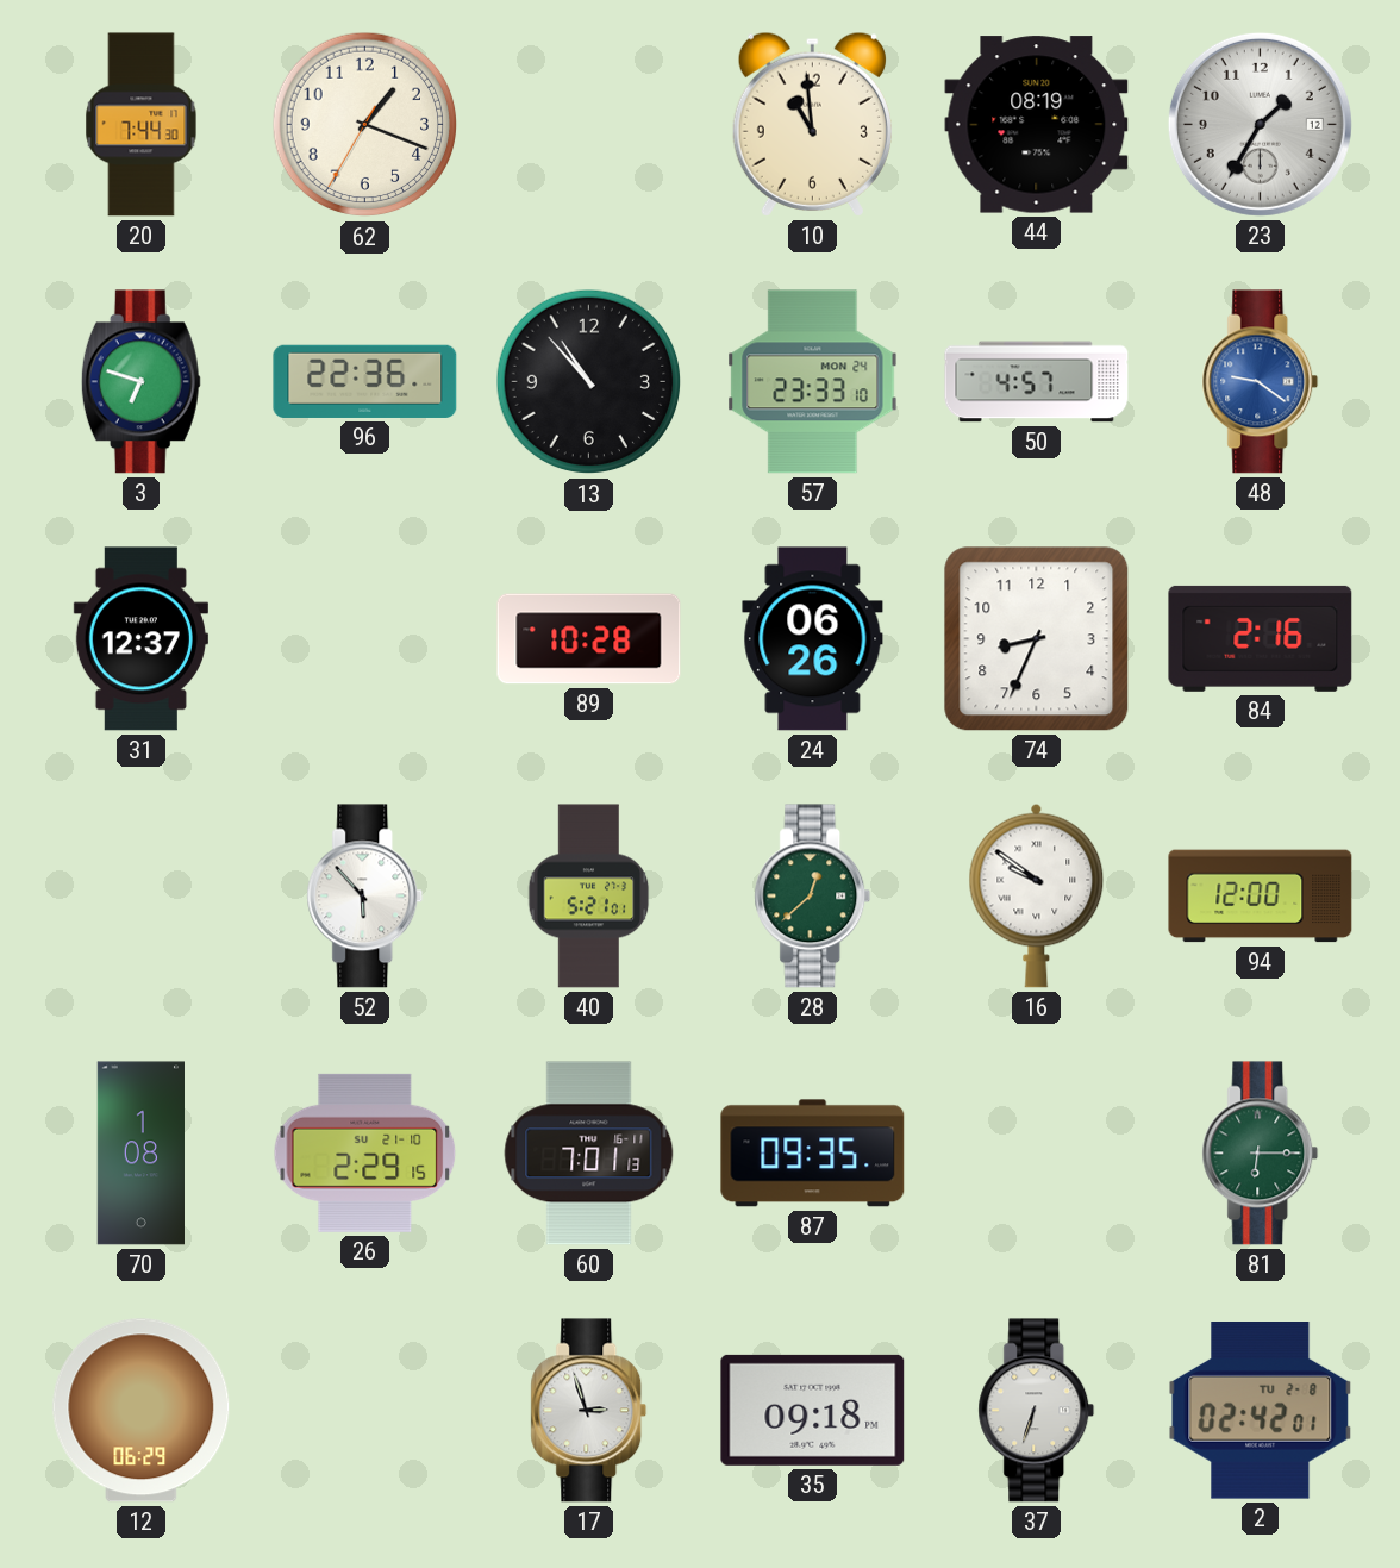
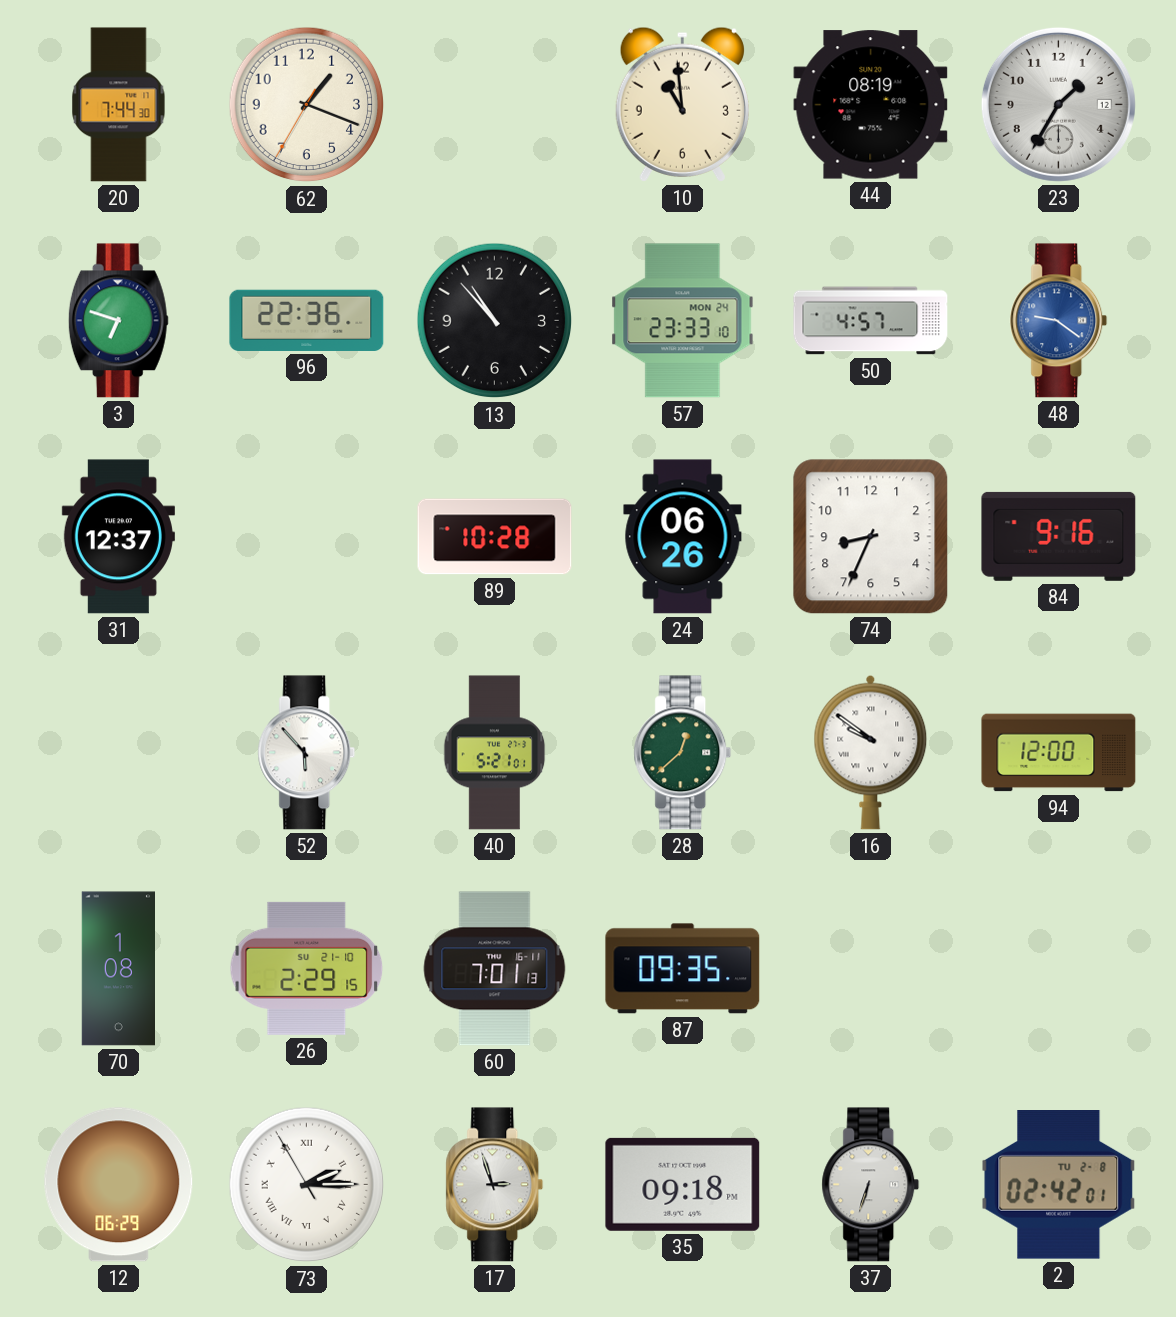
84: 2:16 -> 9:16
81: 6:15 -> none
73: none -> 2:14
